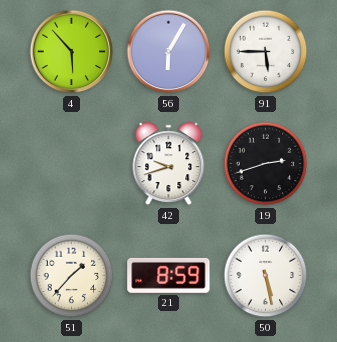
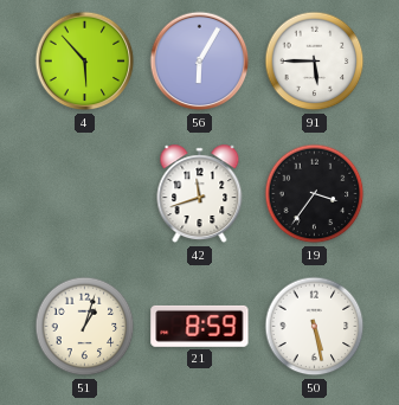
42: 9:42 -> 11:42
19: 2:42 -> 3:36
51: 1:37 -> 1:03
